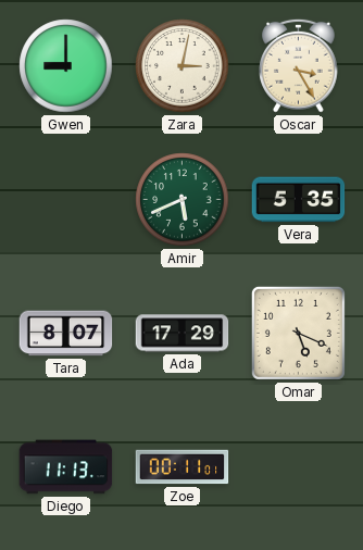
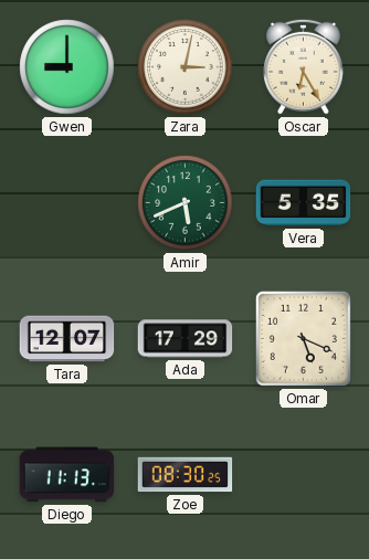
Oscar: 3:25 -> 6:25
Tara: 8:07 -> 12:07
Zoe: 00:11 -> 08:30
